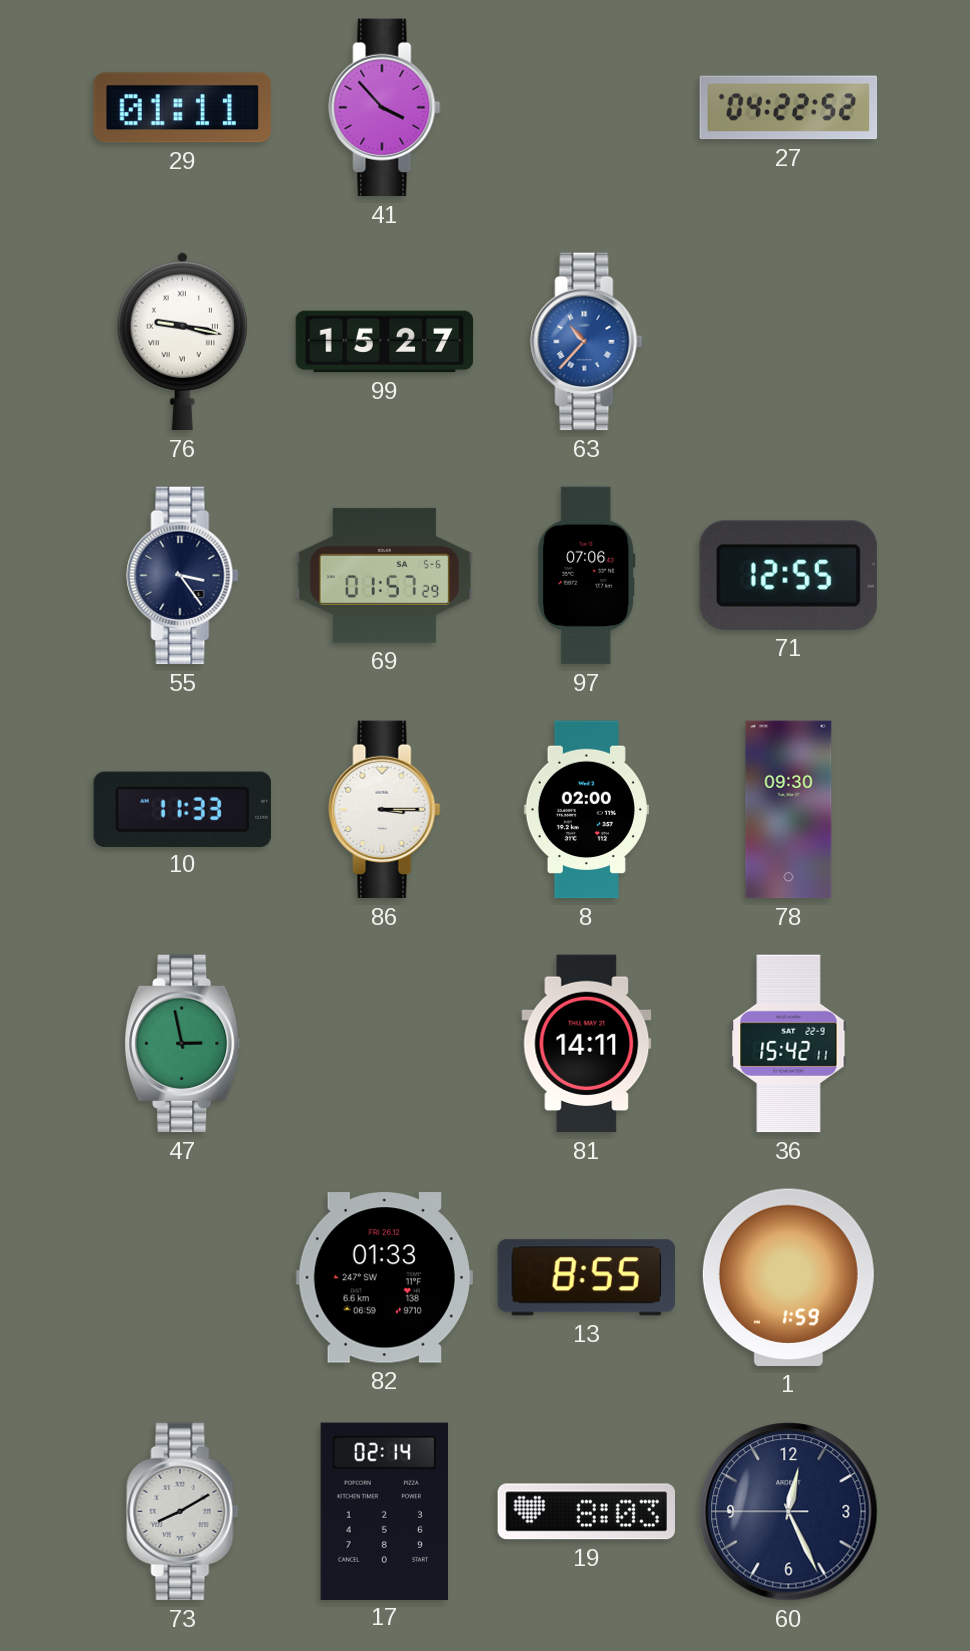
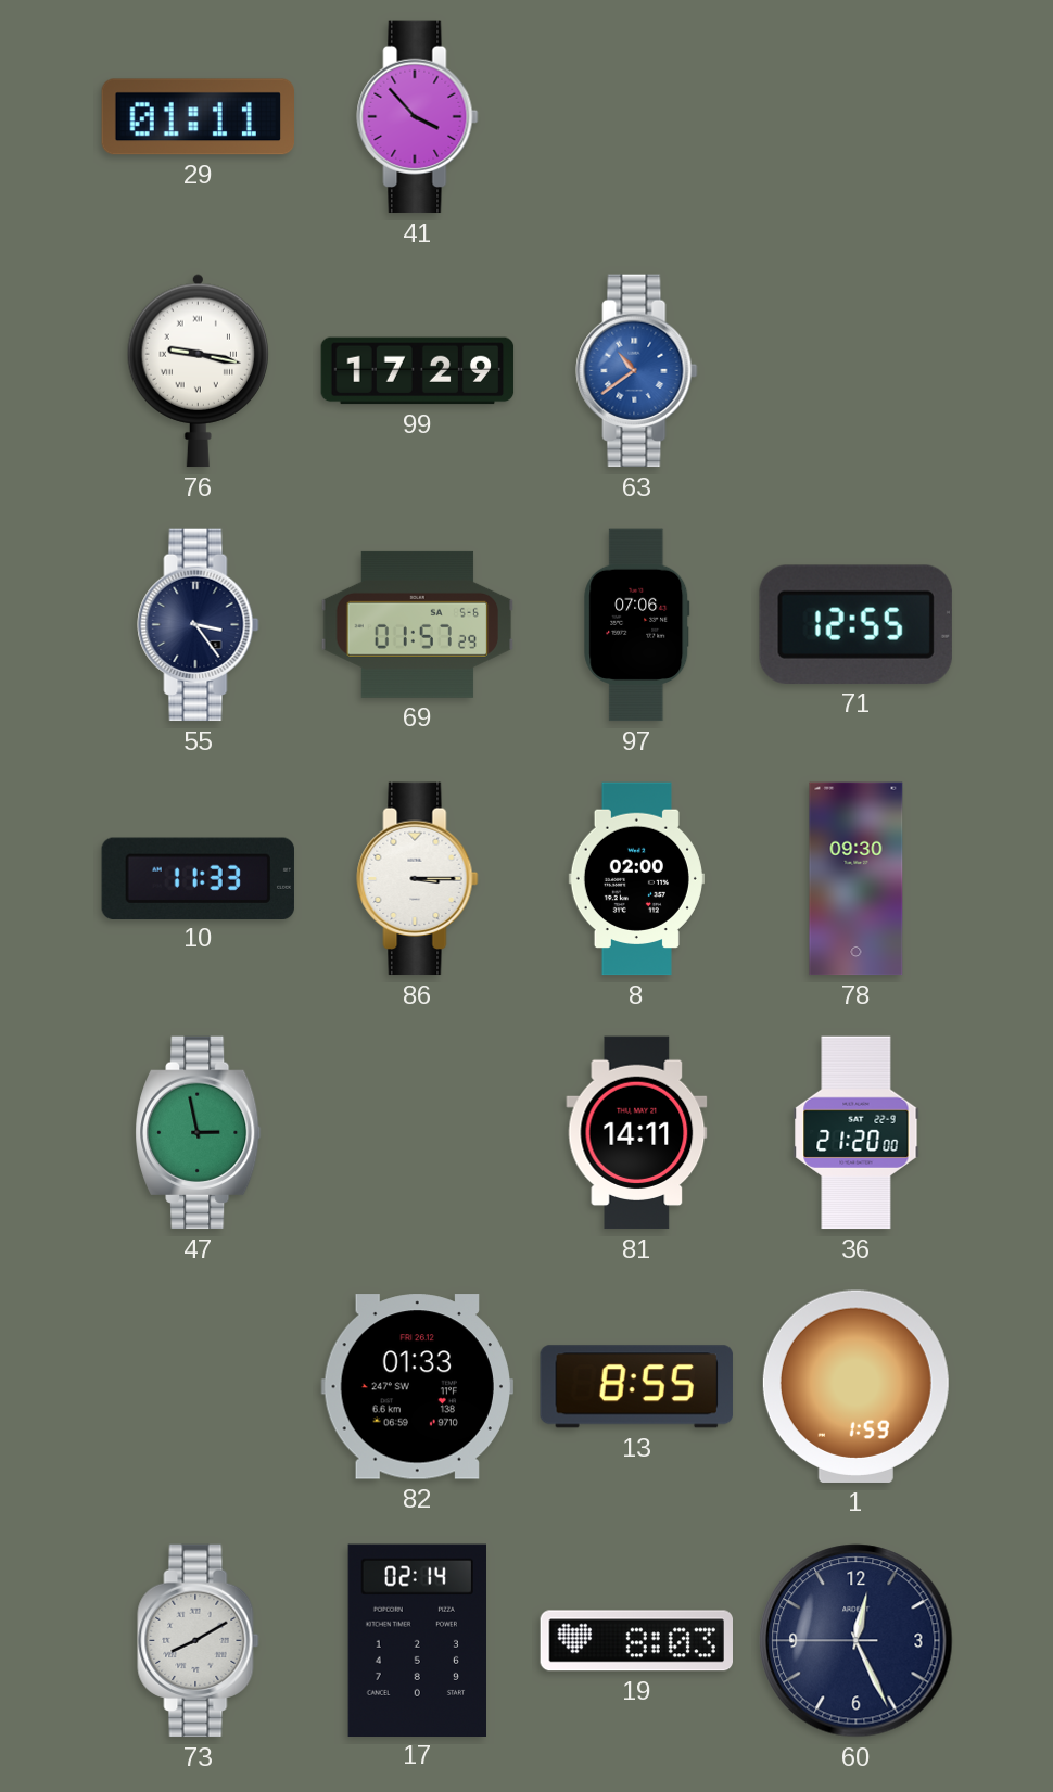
27: 04:22 -> none
99: 15:27 -> 17:29
63: 10:37 -> 10:39
36: 15:42 -> 21:20
